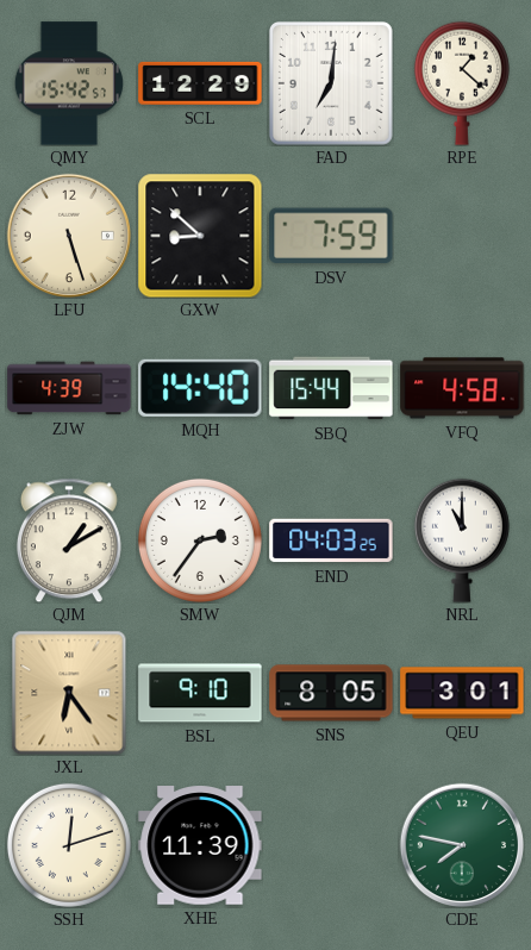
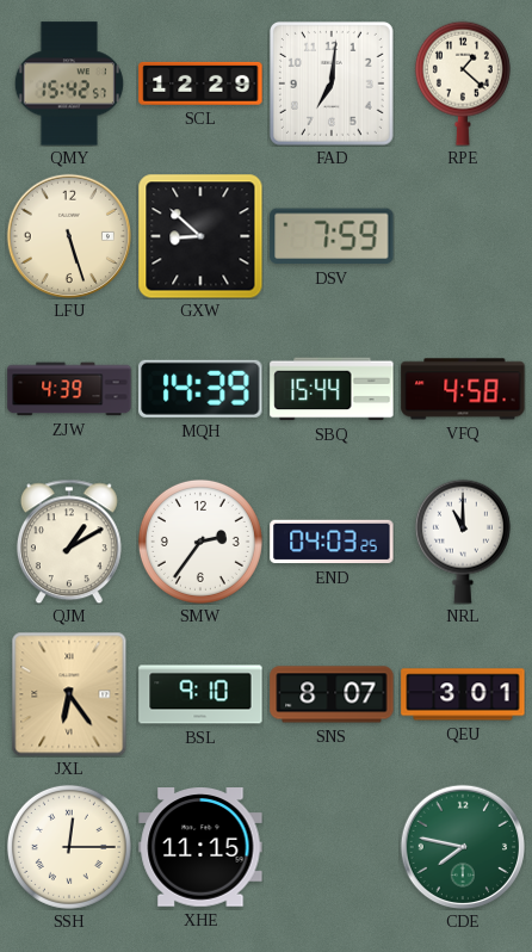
MQH: 14:40 -> 14:39
SNS: 8:05 -> 8:07
SSH: 12:12 -> 12:15
XHE: 11:39 -> 11:15
